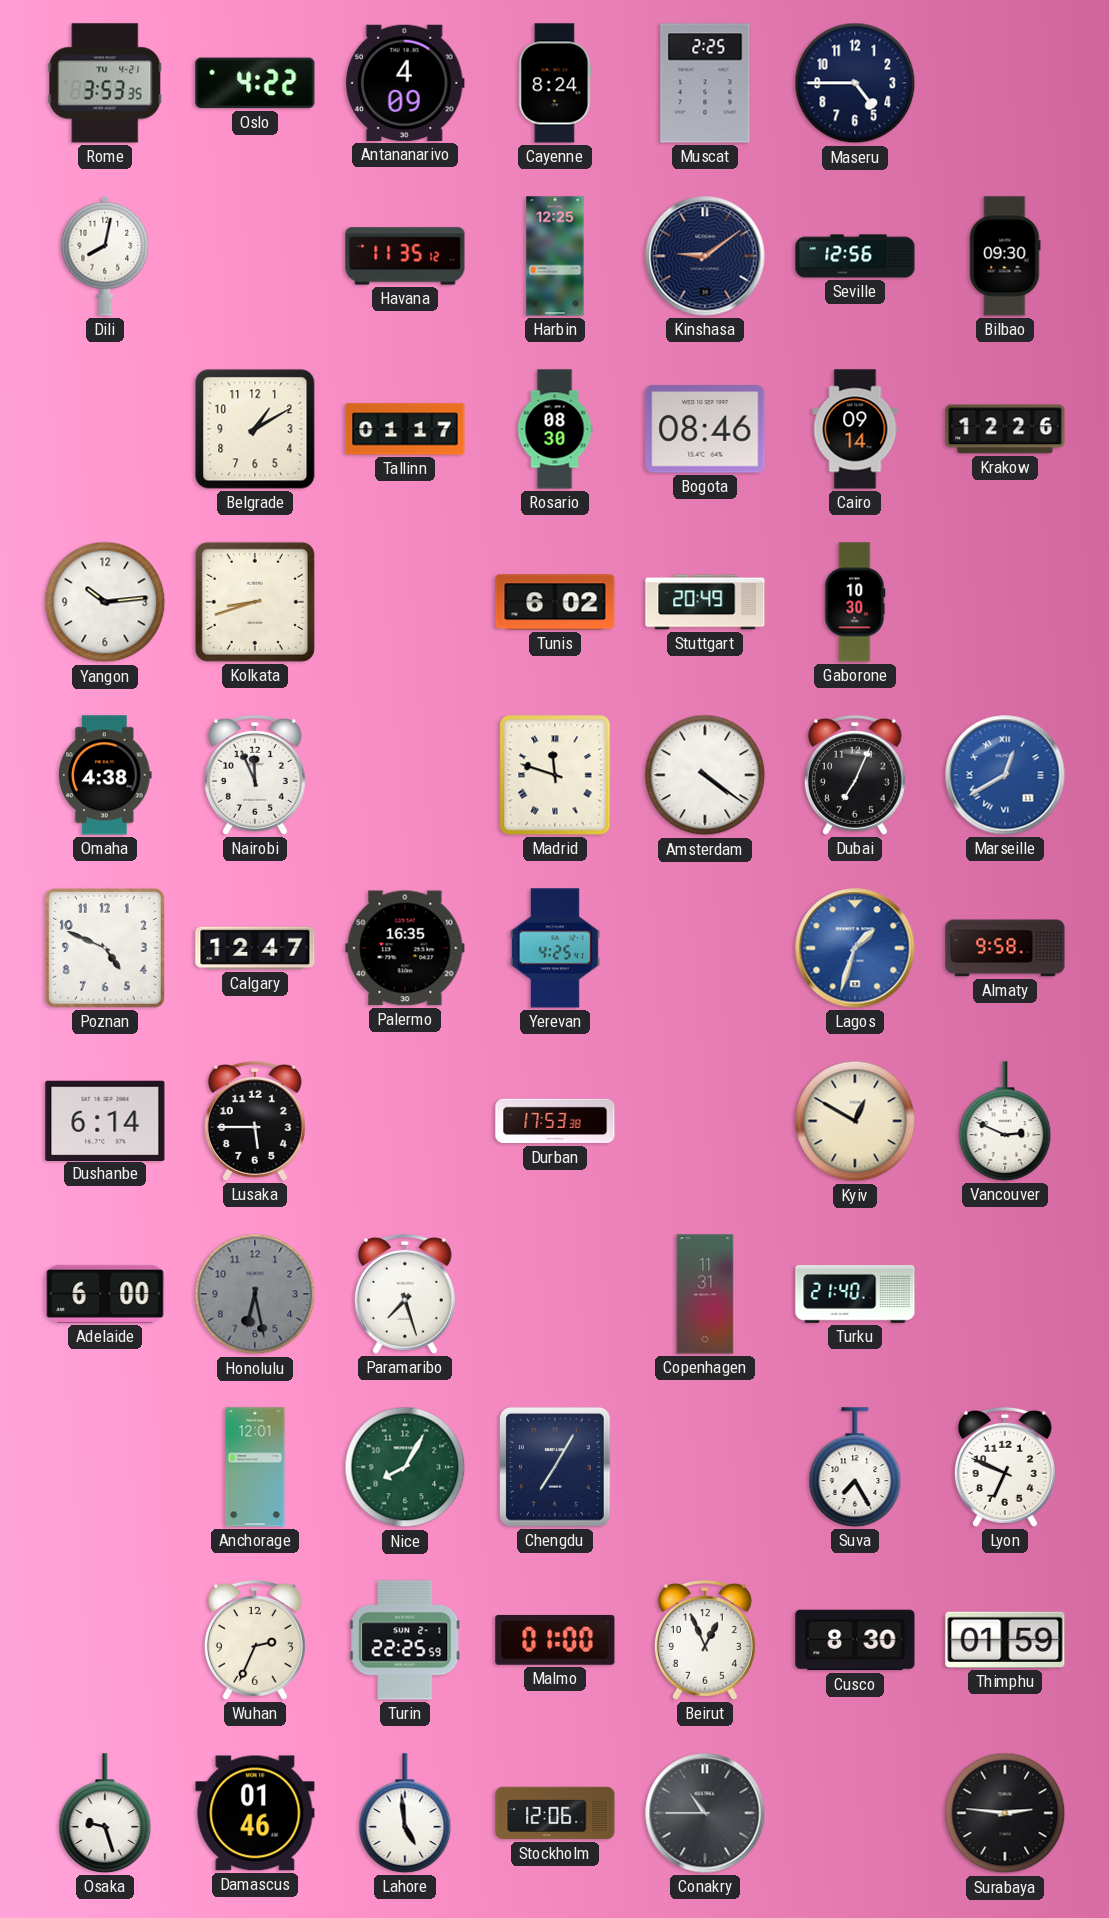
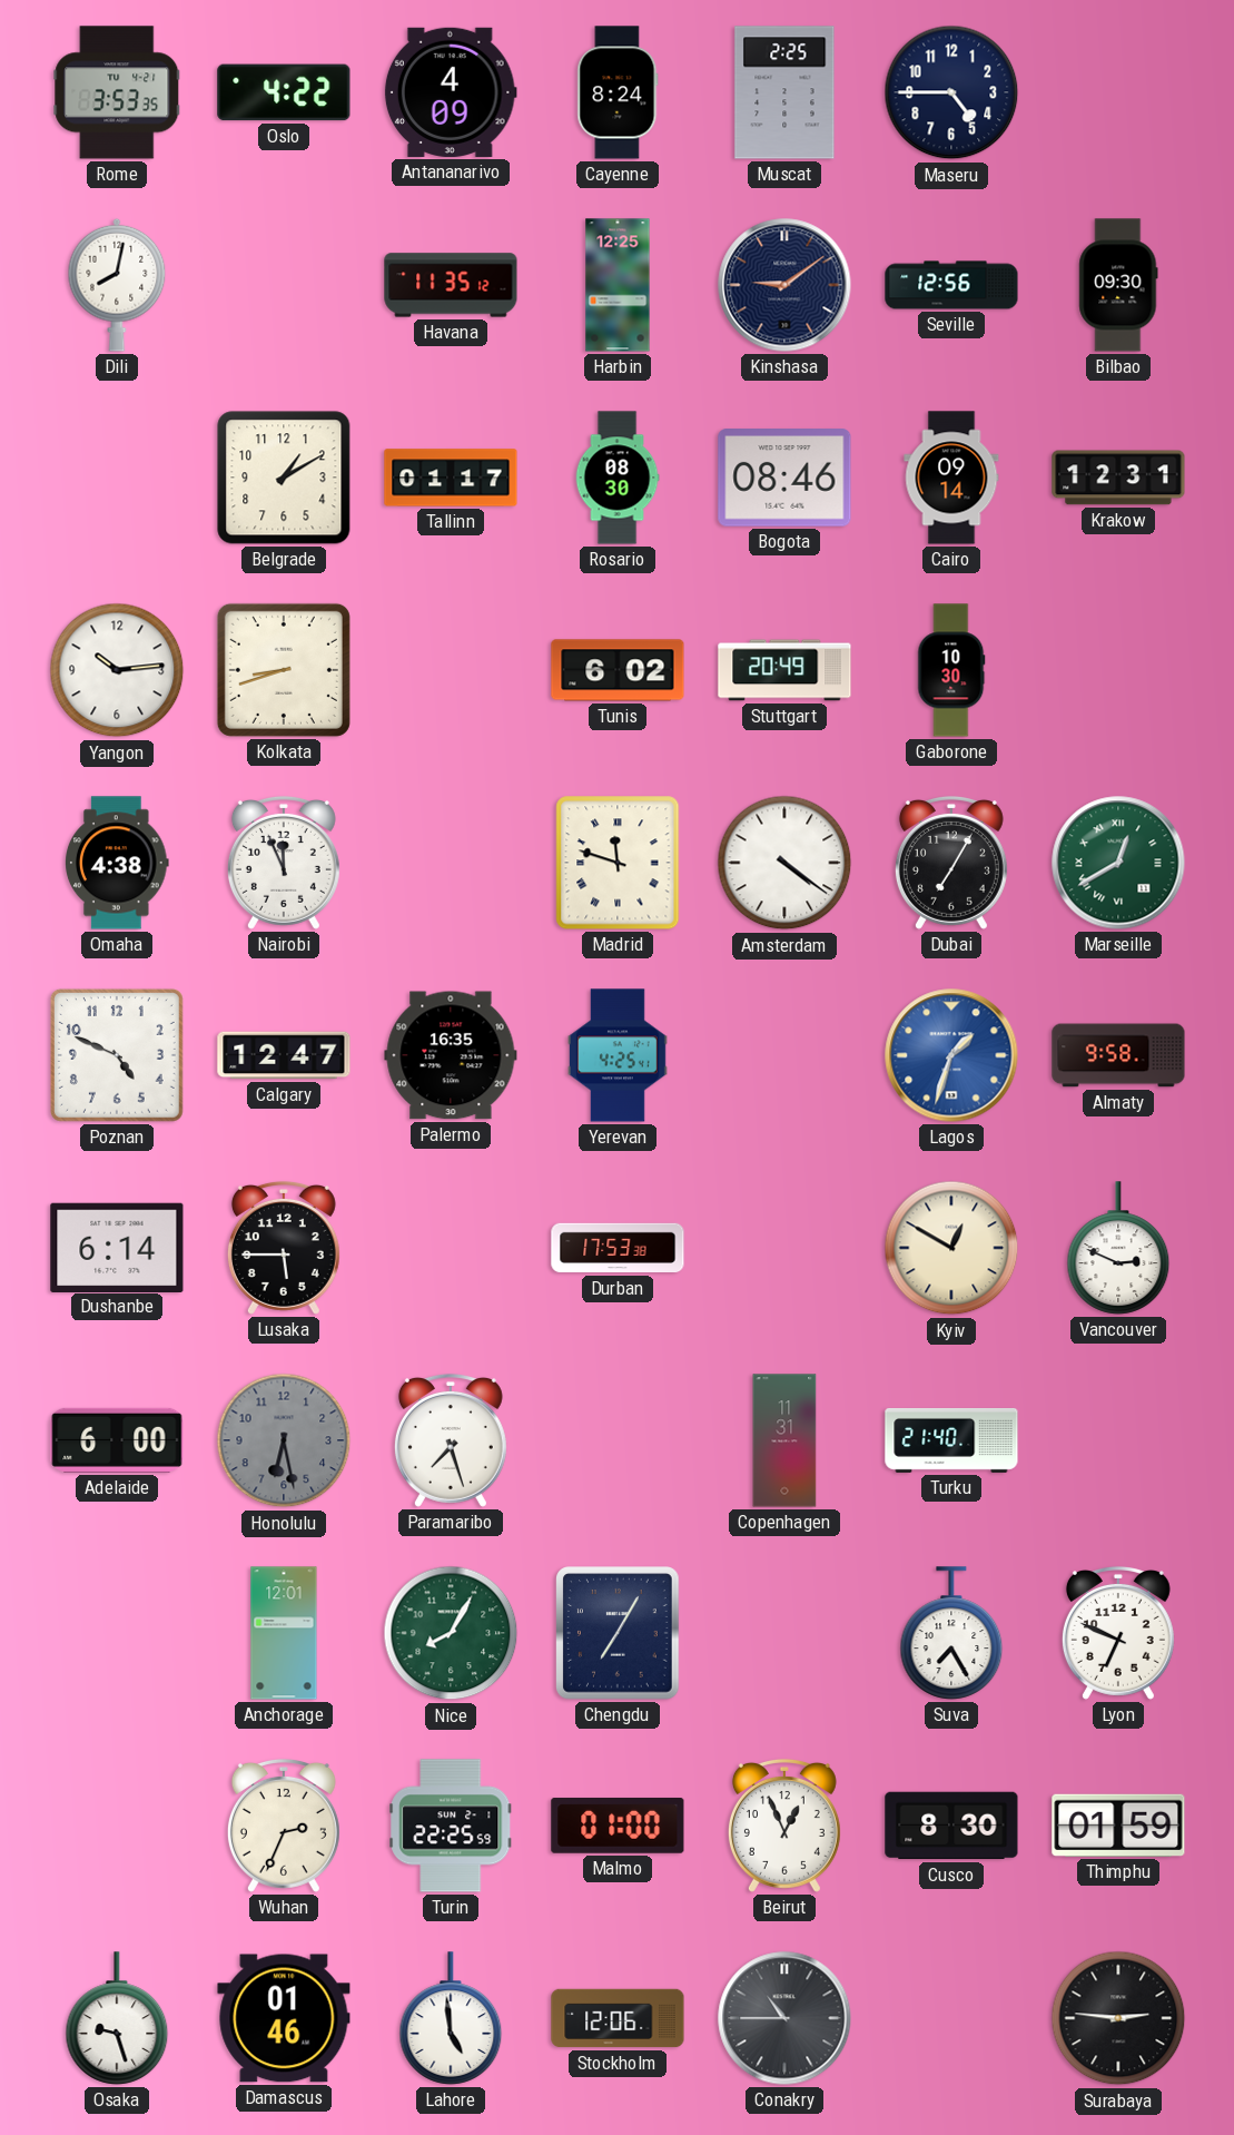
Krakow: 12:26 -> 12:31
Dubai: 7:04 -> 7:05
Marseille dial: blue -> green
